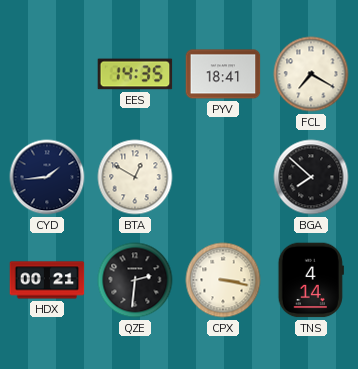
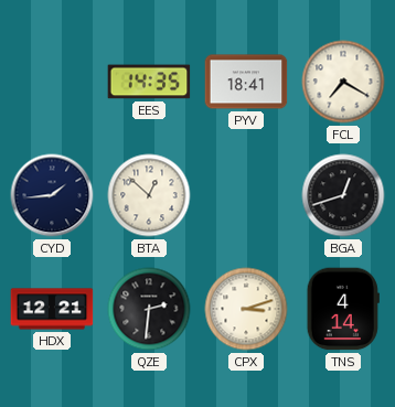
BTA: 12:50 -> 12:52
BGA: 7:52 -> 12:42
HDX: 00:21 -> 12:21
CPX: 3:17 -> 3:12
